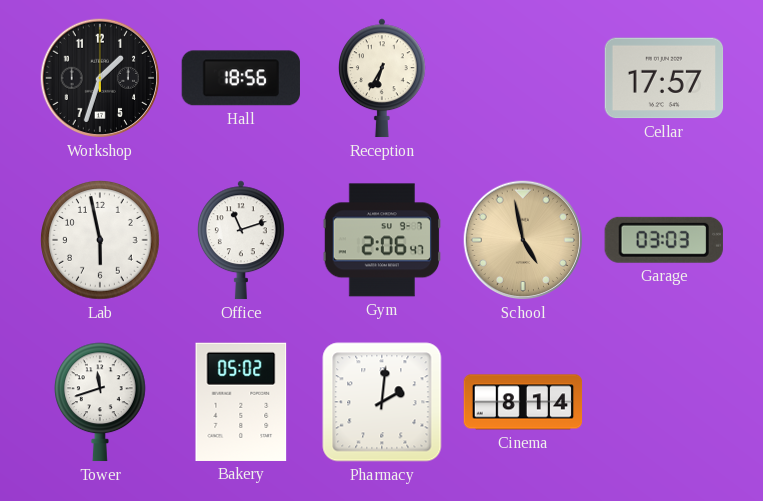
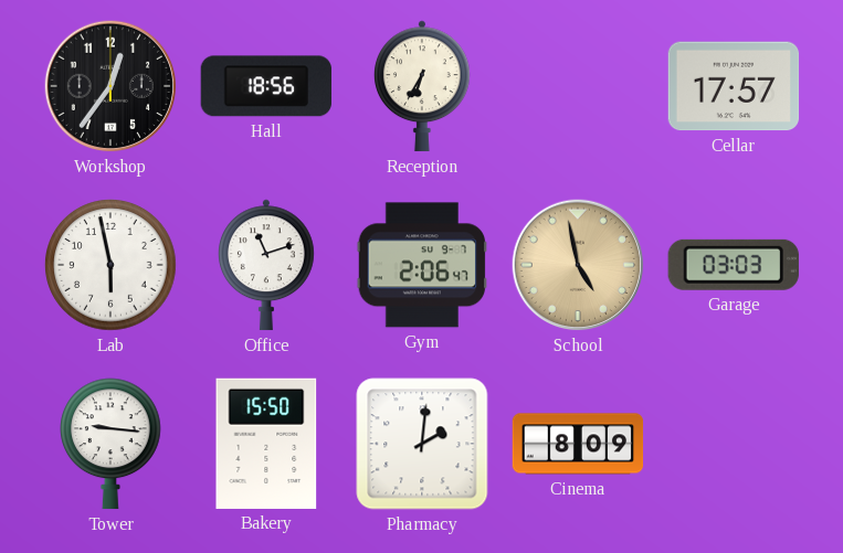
Workshop: 1:33 -> 12:36
Tower: 11:42 -> 9:16
Bakery: 05:02 -> 15:50
Cinema: 8:14 -> 8:09
